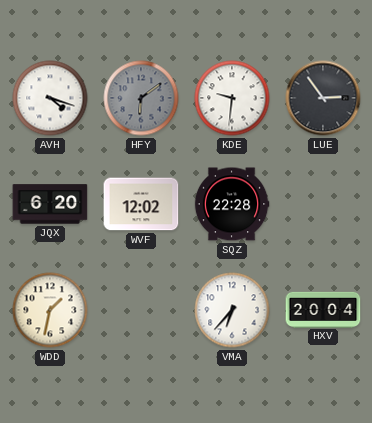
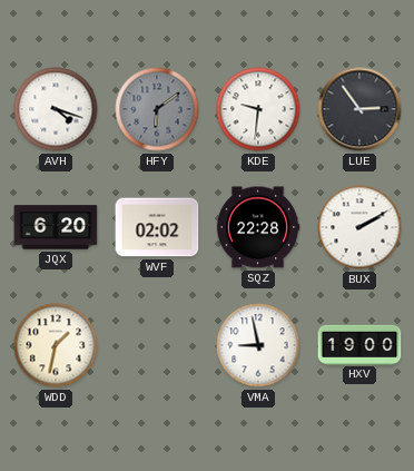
WVF: 12:02 -> 02:02
BUX: none -> 2:10
VMA: 6:37 -> 8:58
HXV: 20:04 -> 19:00
